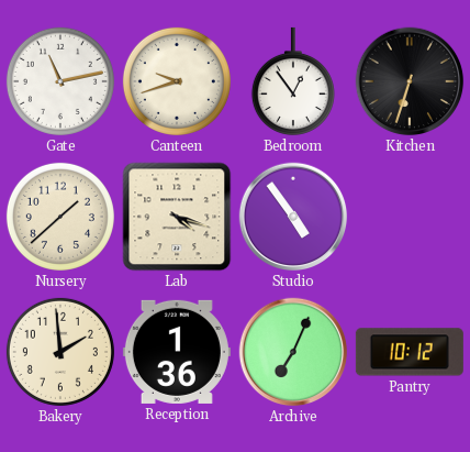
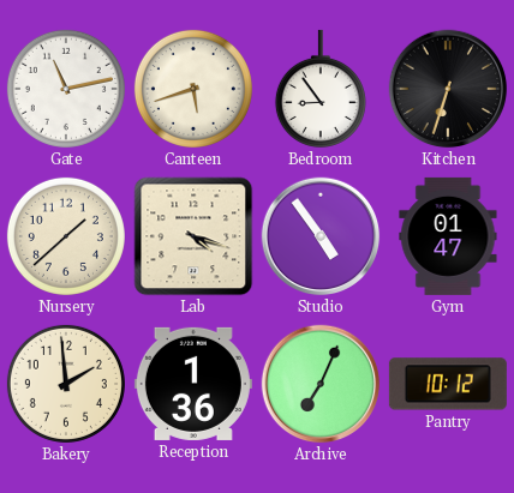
Canteen: 9:42 -> 5:42
Bedroom: 12:54 -> 8:54
Gym: none -> 01:47
